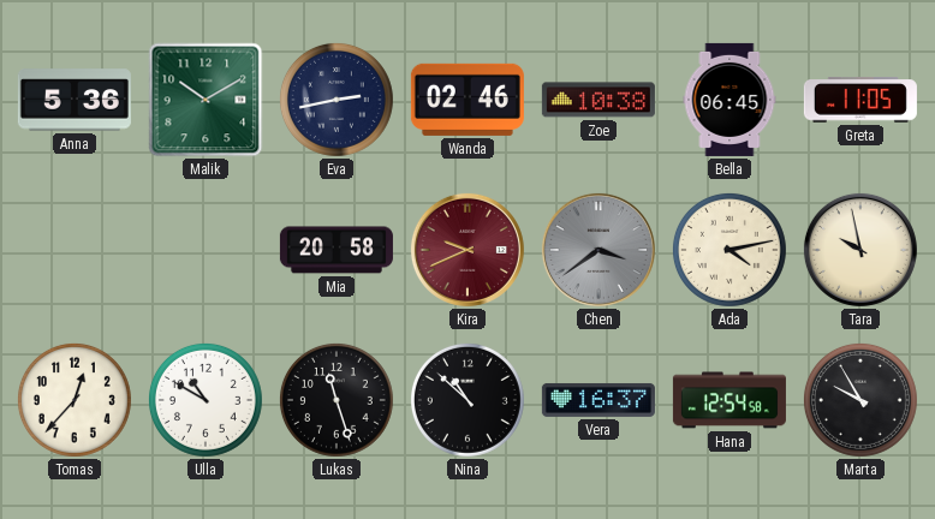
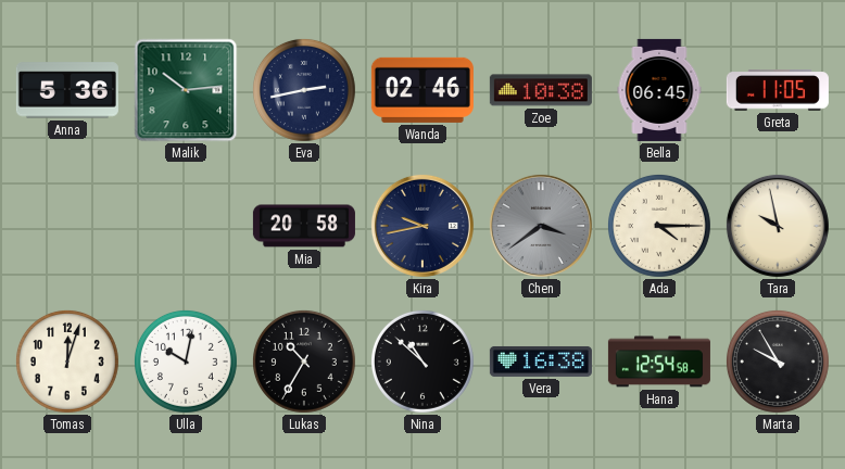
Malik: 10:10 -> 10:14
Kira: 9:41 -> 9:43
Kira dial: burgundy -> navy
Ada: 4:13 -> 4:15
Tomas: 12:37 -> 12:03
Ulla: 10:50 -> 10:02
Lukas: 11:27 -> 10:35
Vera: 16:37 -> 16:38
